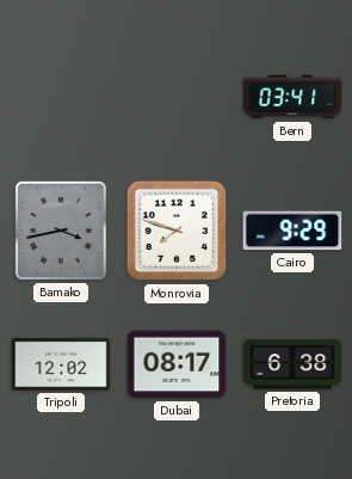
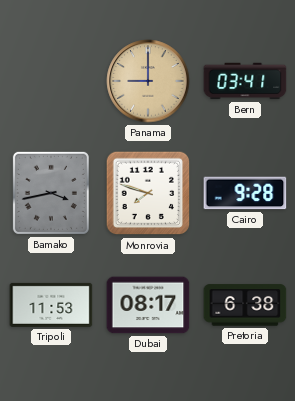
Panama: none -> 9:00
Cairo: 9:29 -> 9:28
Tripoli: 12:02 -> 11:53
